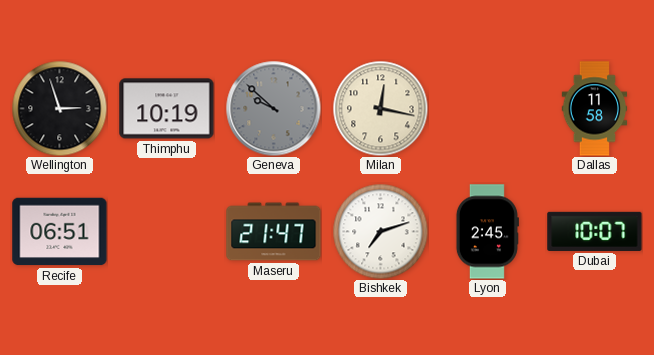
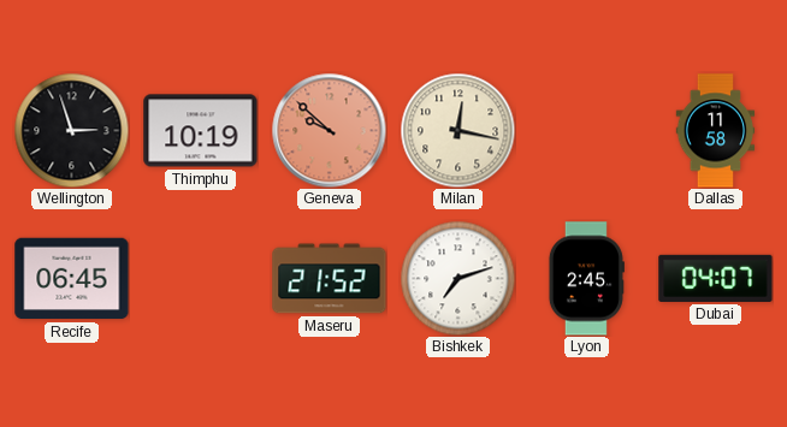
Geneva dial: grey -> salmon
Recife: 06:51 -> 06:45
Maseru: 21:47 -> 21:52
Dubai: 10:07 -> 04:07
